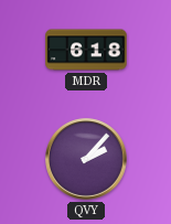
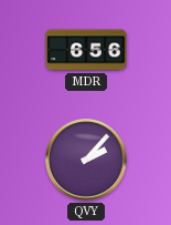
MDR: 6:18 -> 6:56
